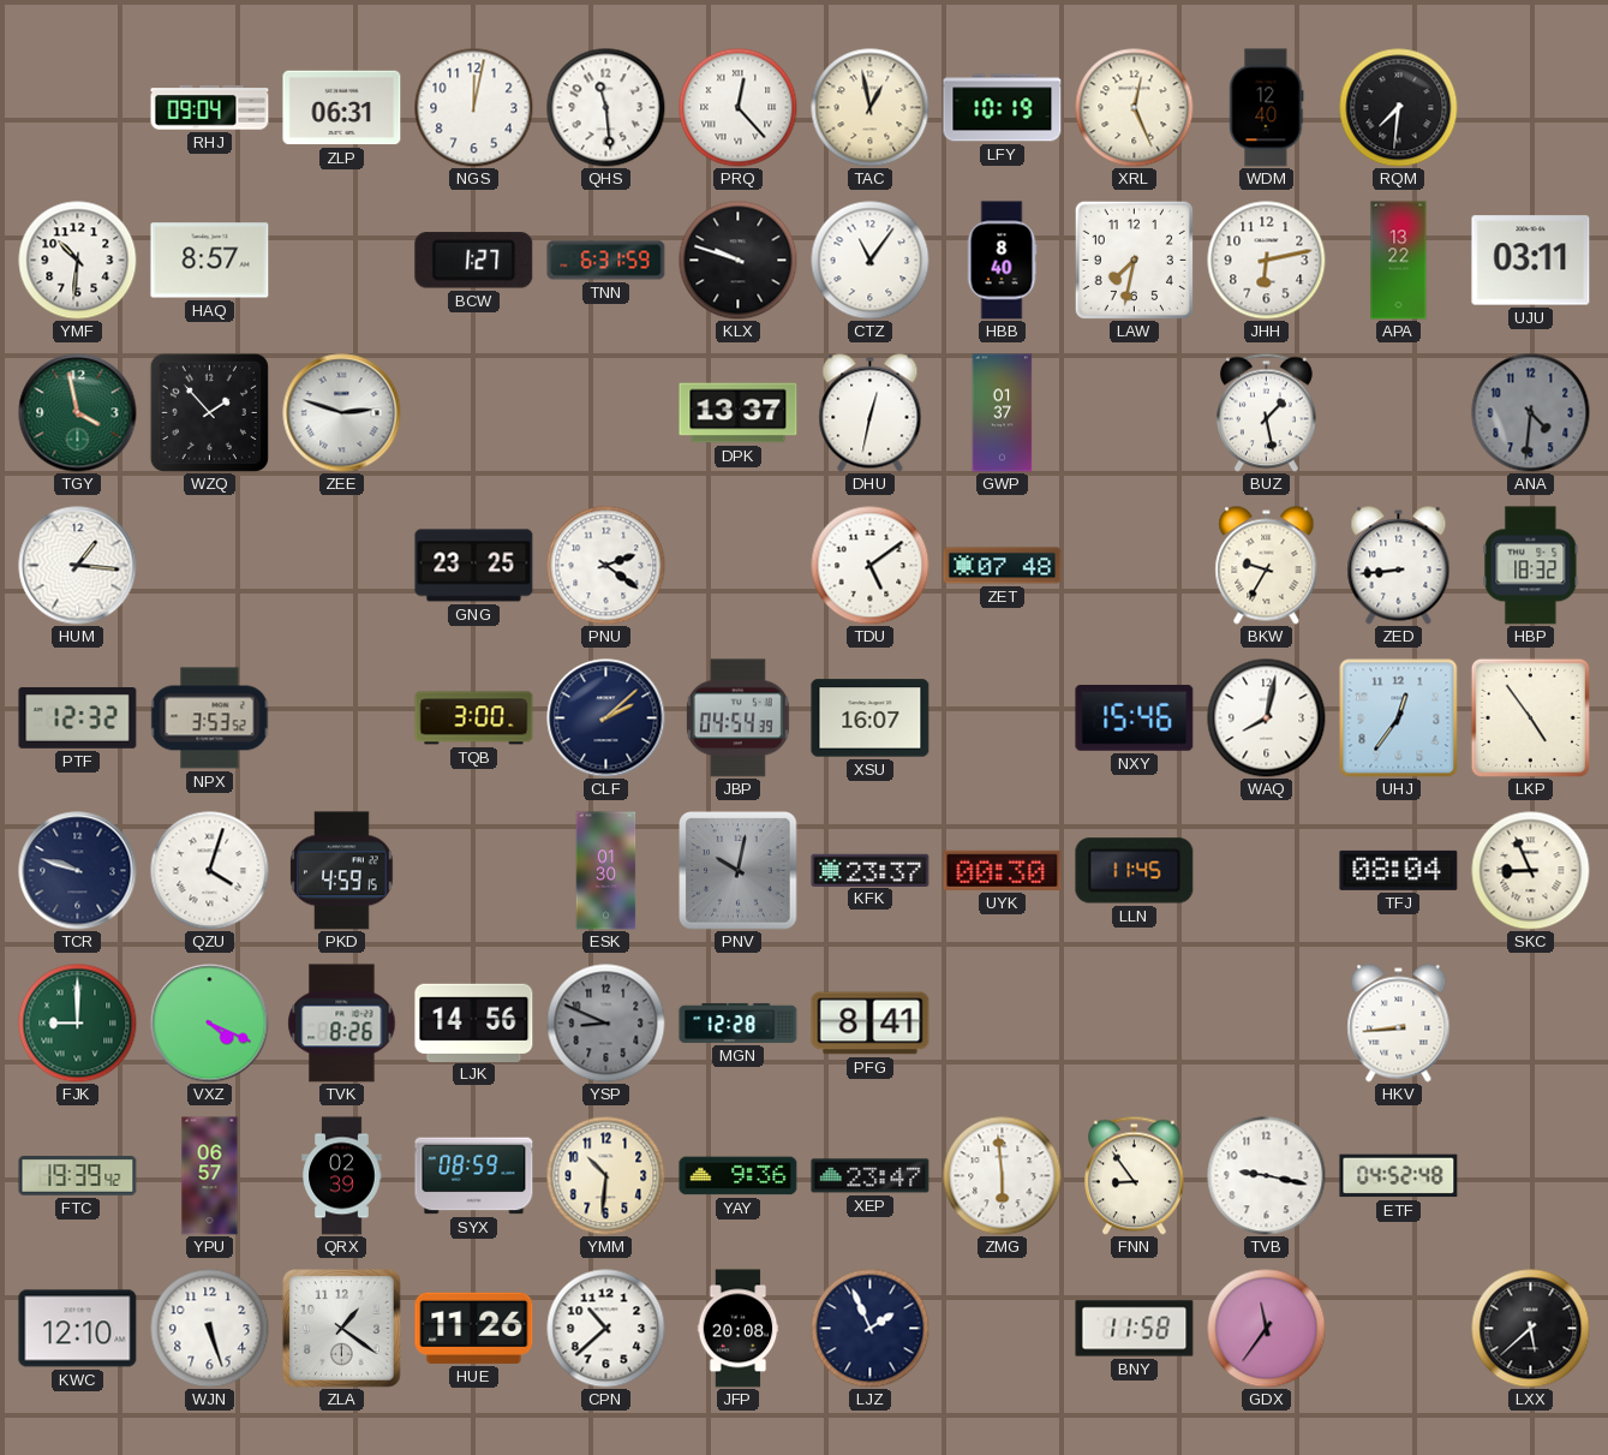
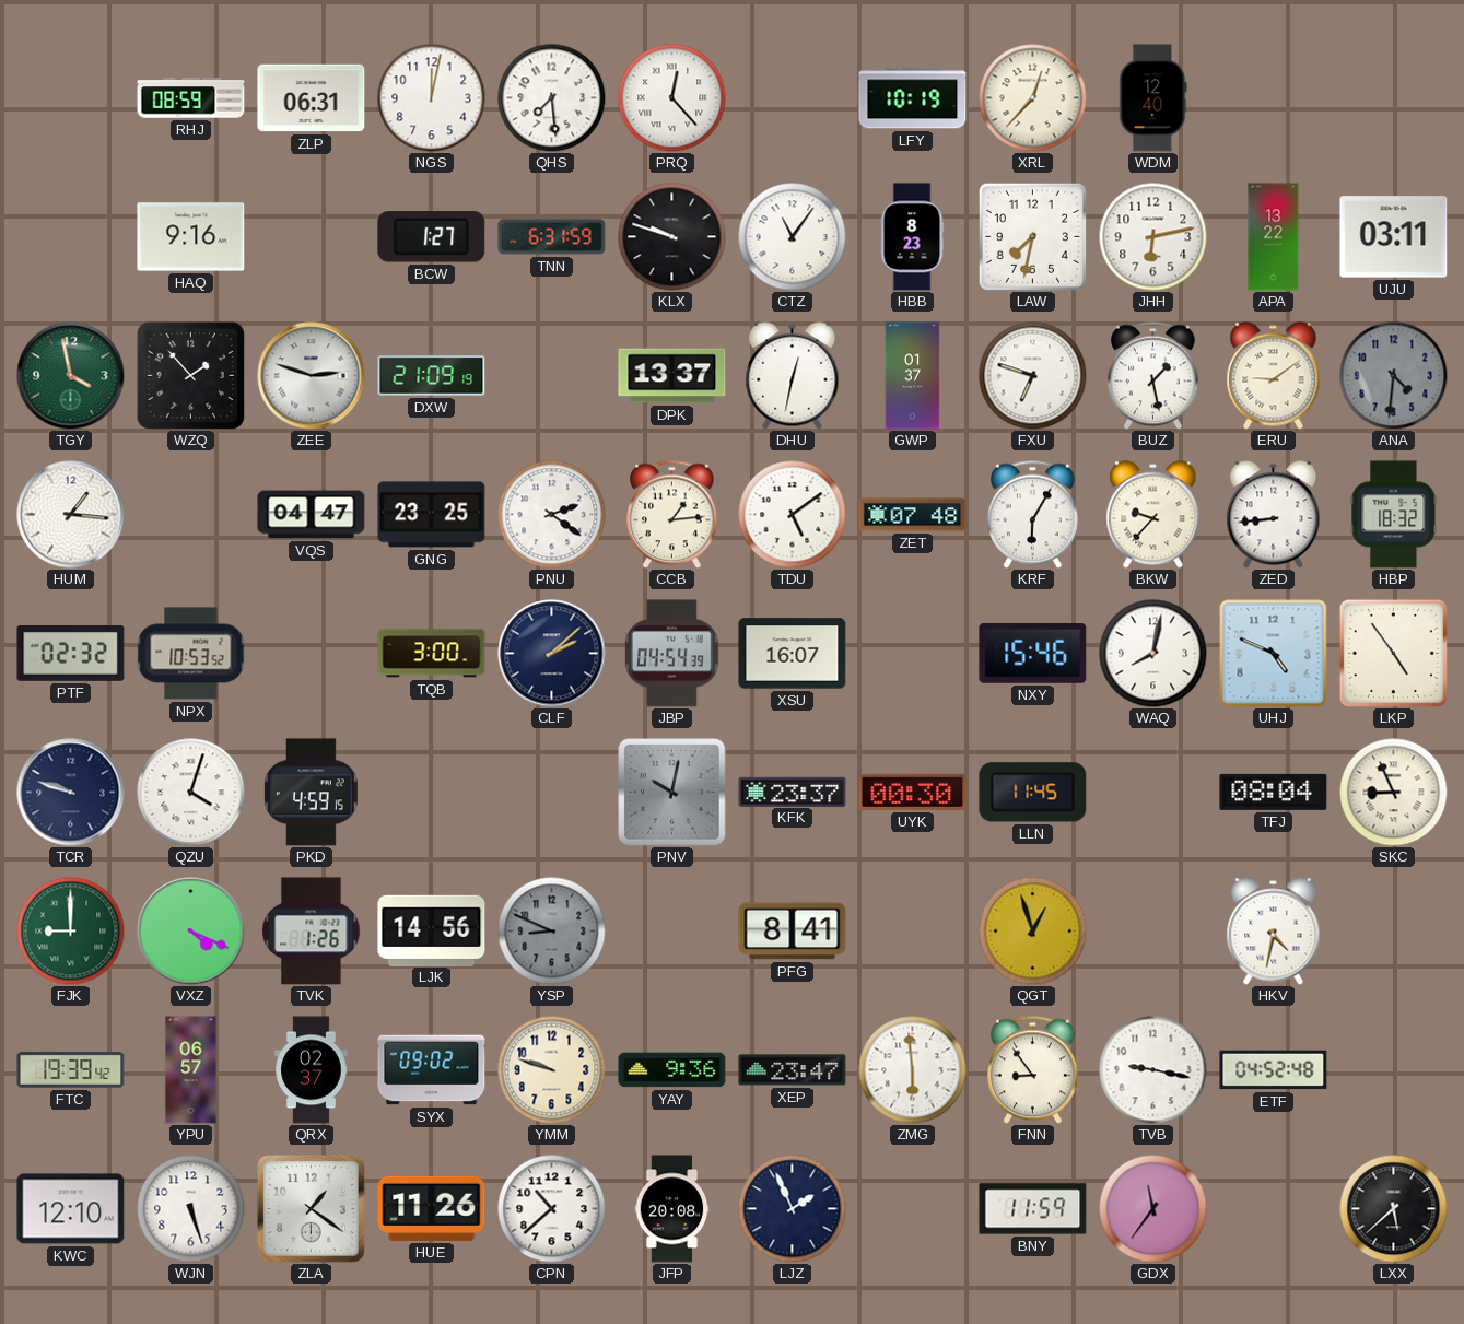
RHJ: 09:04 -> 08:59
QHS: 11:29 -> 7:29
TAC: 12:58 -> none
XRL: 12:26 -> 12:37
RQM: 7:31 -> none
YMF: 10:31 -> none
HAQ: 8:57 -> 9:16
HBB: 8:40 -> 8:23
DXW: none -> 21:09
FXU: none -> 6:48
ERU: none -> 9:09
VQS: none -> 04:47
CCB: none -> 1:14
KRF: none -> 6:05
BKW: 9:35 -> 9:37
PTF: 12:32 -> 02:32
NPX: 3:53 -> 10:53
UHJ: 12:36 -> 4:49
ESK: 01:30 -> none
TVK: 8:26 -> 1:26
MGN: 12:28 -> none
QGT: none -> 12:57
HKV: 8:44 -> 4:32
QRX: 02:39 -> 02:37
SYX: 08:59 -> 09:02
YMM: 10:31 -> 9:48
BNY: 11:58 -> 11:59
